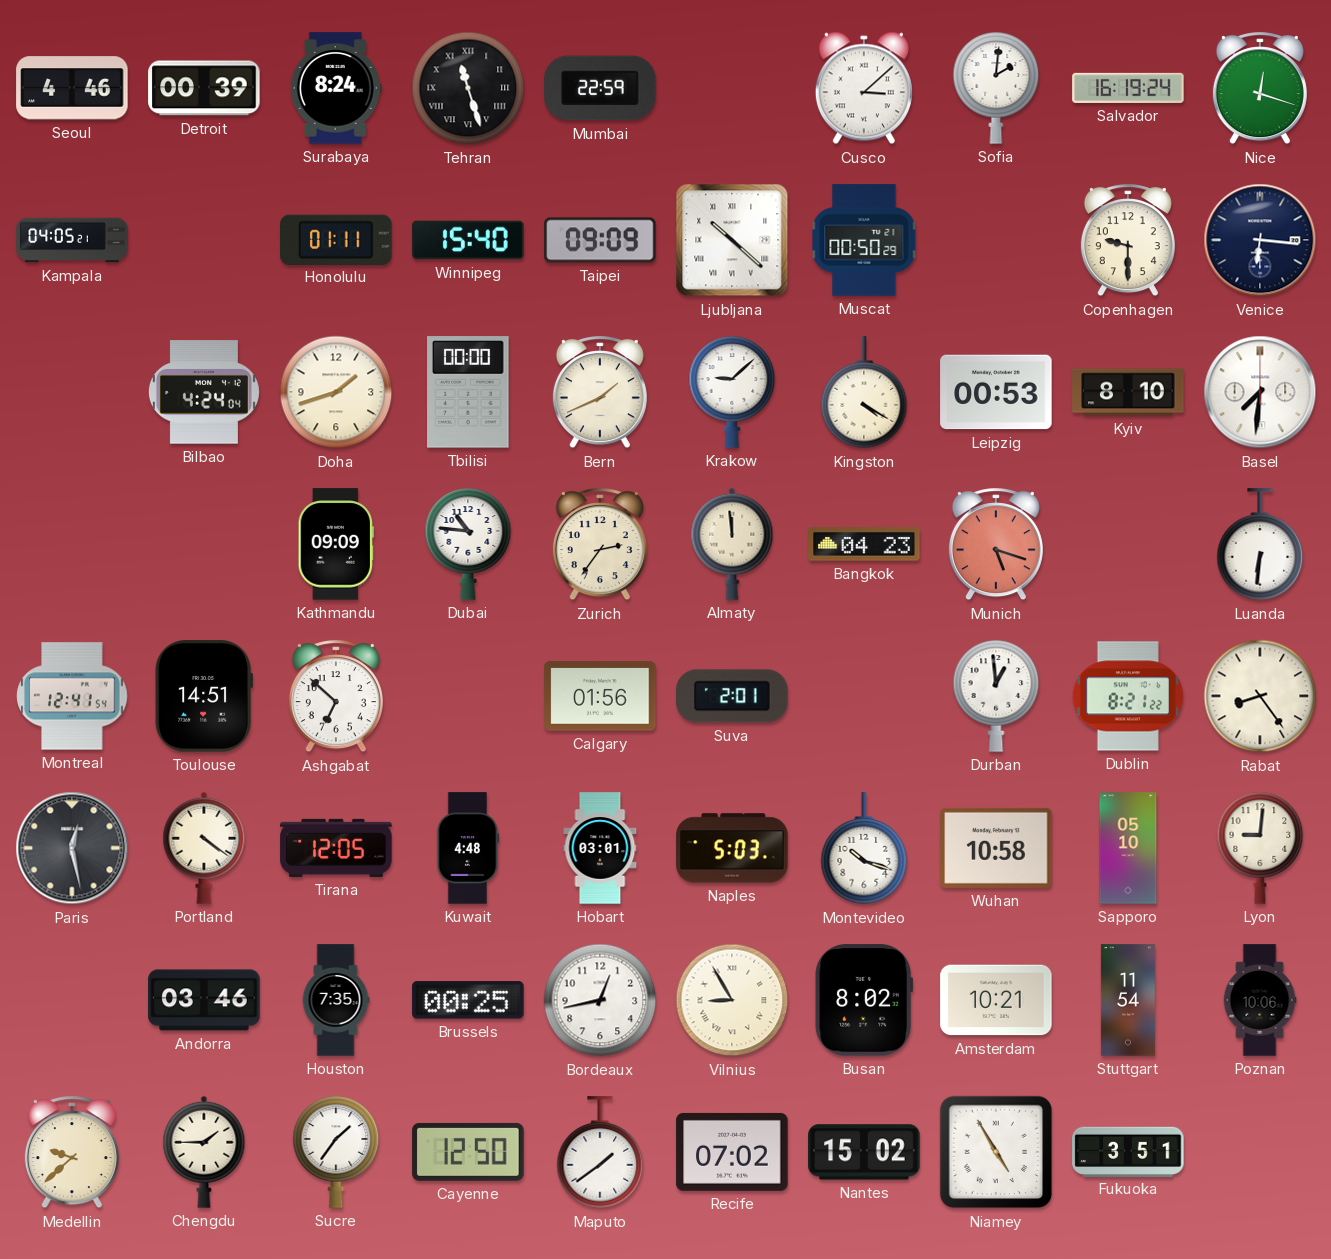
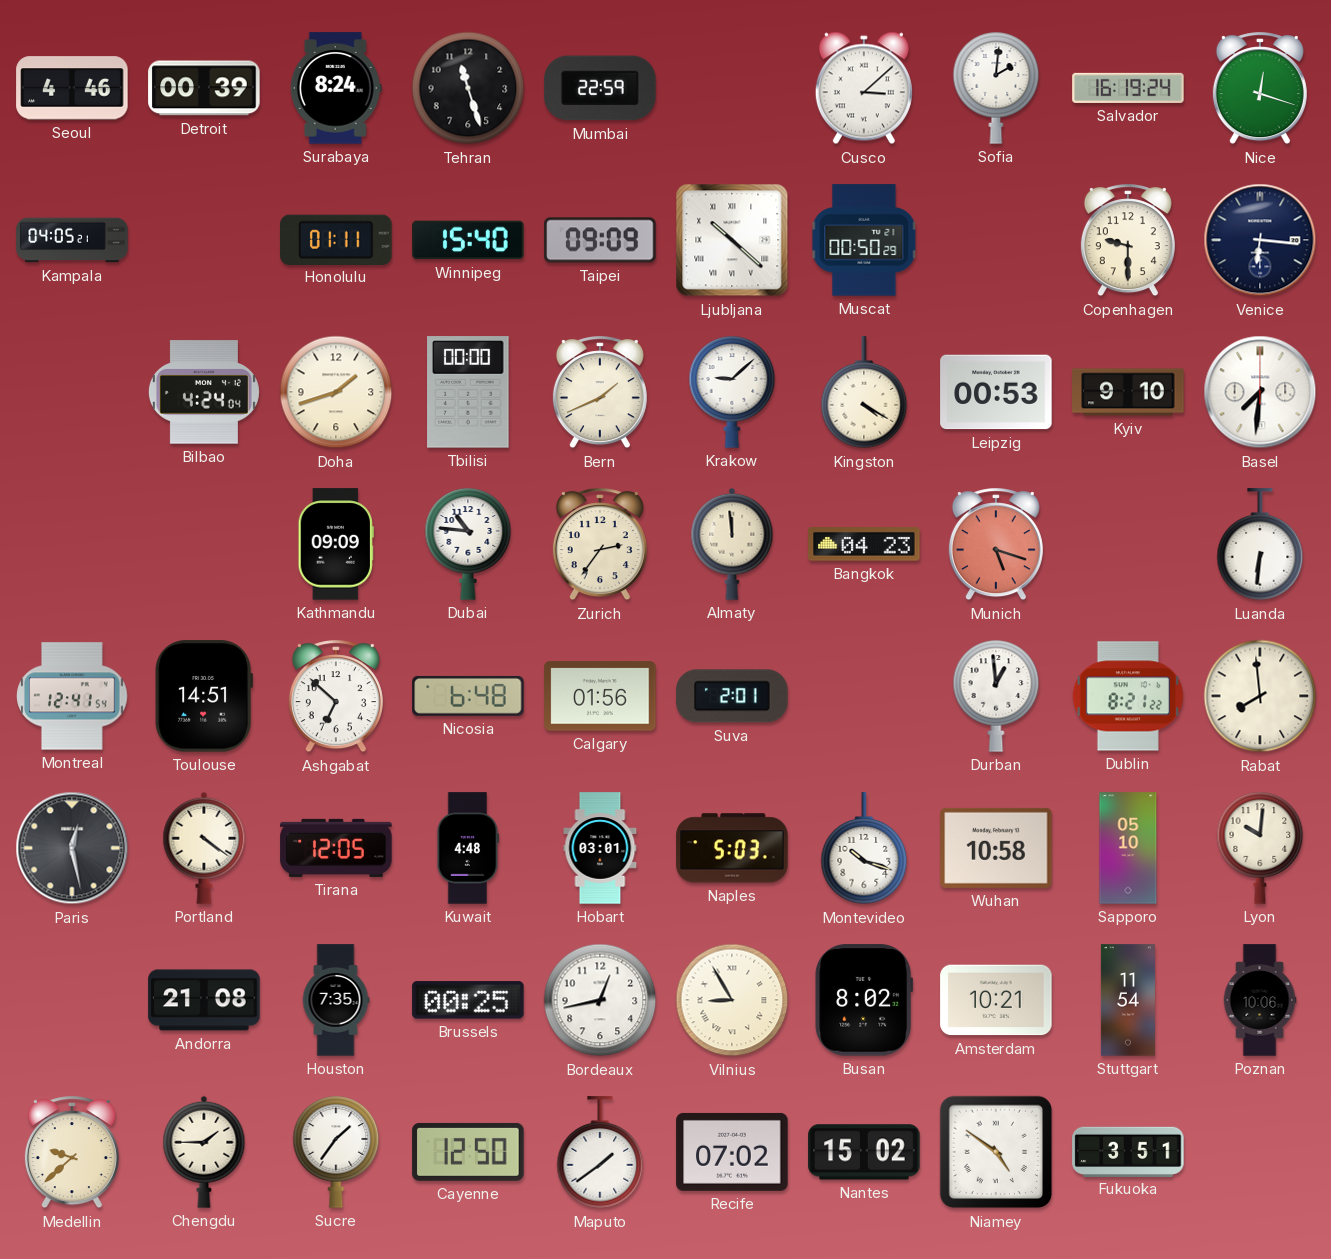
Tehran numerals: Roman -> Arabic
Kyiv: 8:10 -> 9:10
Nicosia: none -> 6:48
Rabat: 8:24 -> 7:59
Lyon: 9:01 -> 10:01
Andorra: 03:46 -> 21:08
Niamey: 4:55 -> 4:51
